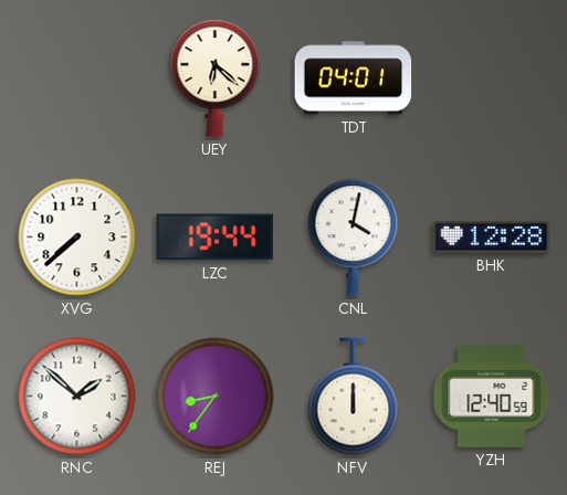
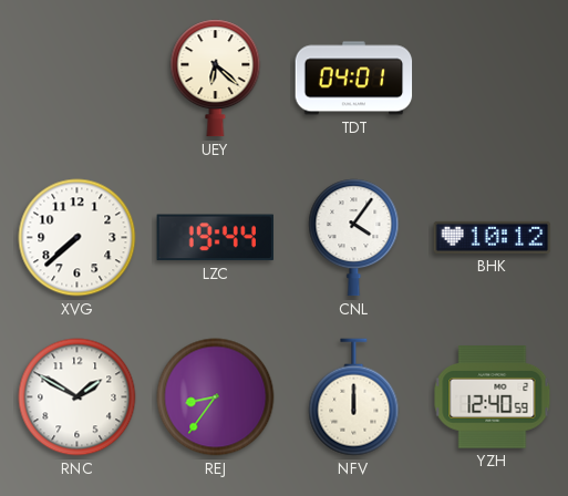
CNL: 4:02 -> 4:06
BHK: 12:28 -> 10:12
RNC: 1:52 -> 1:50
